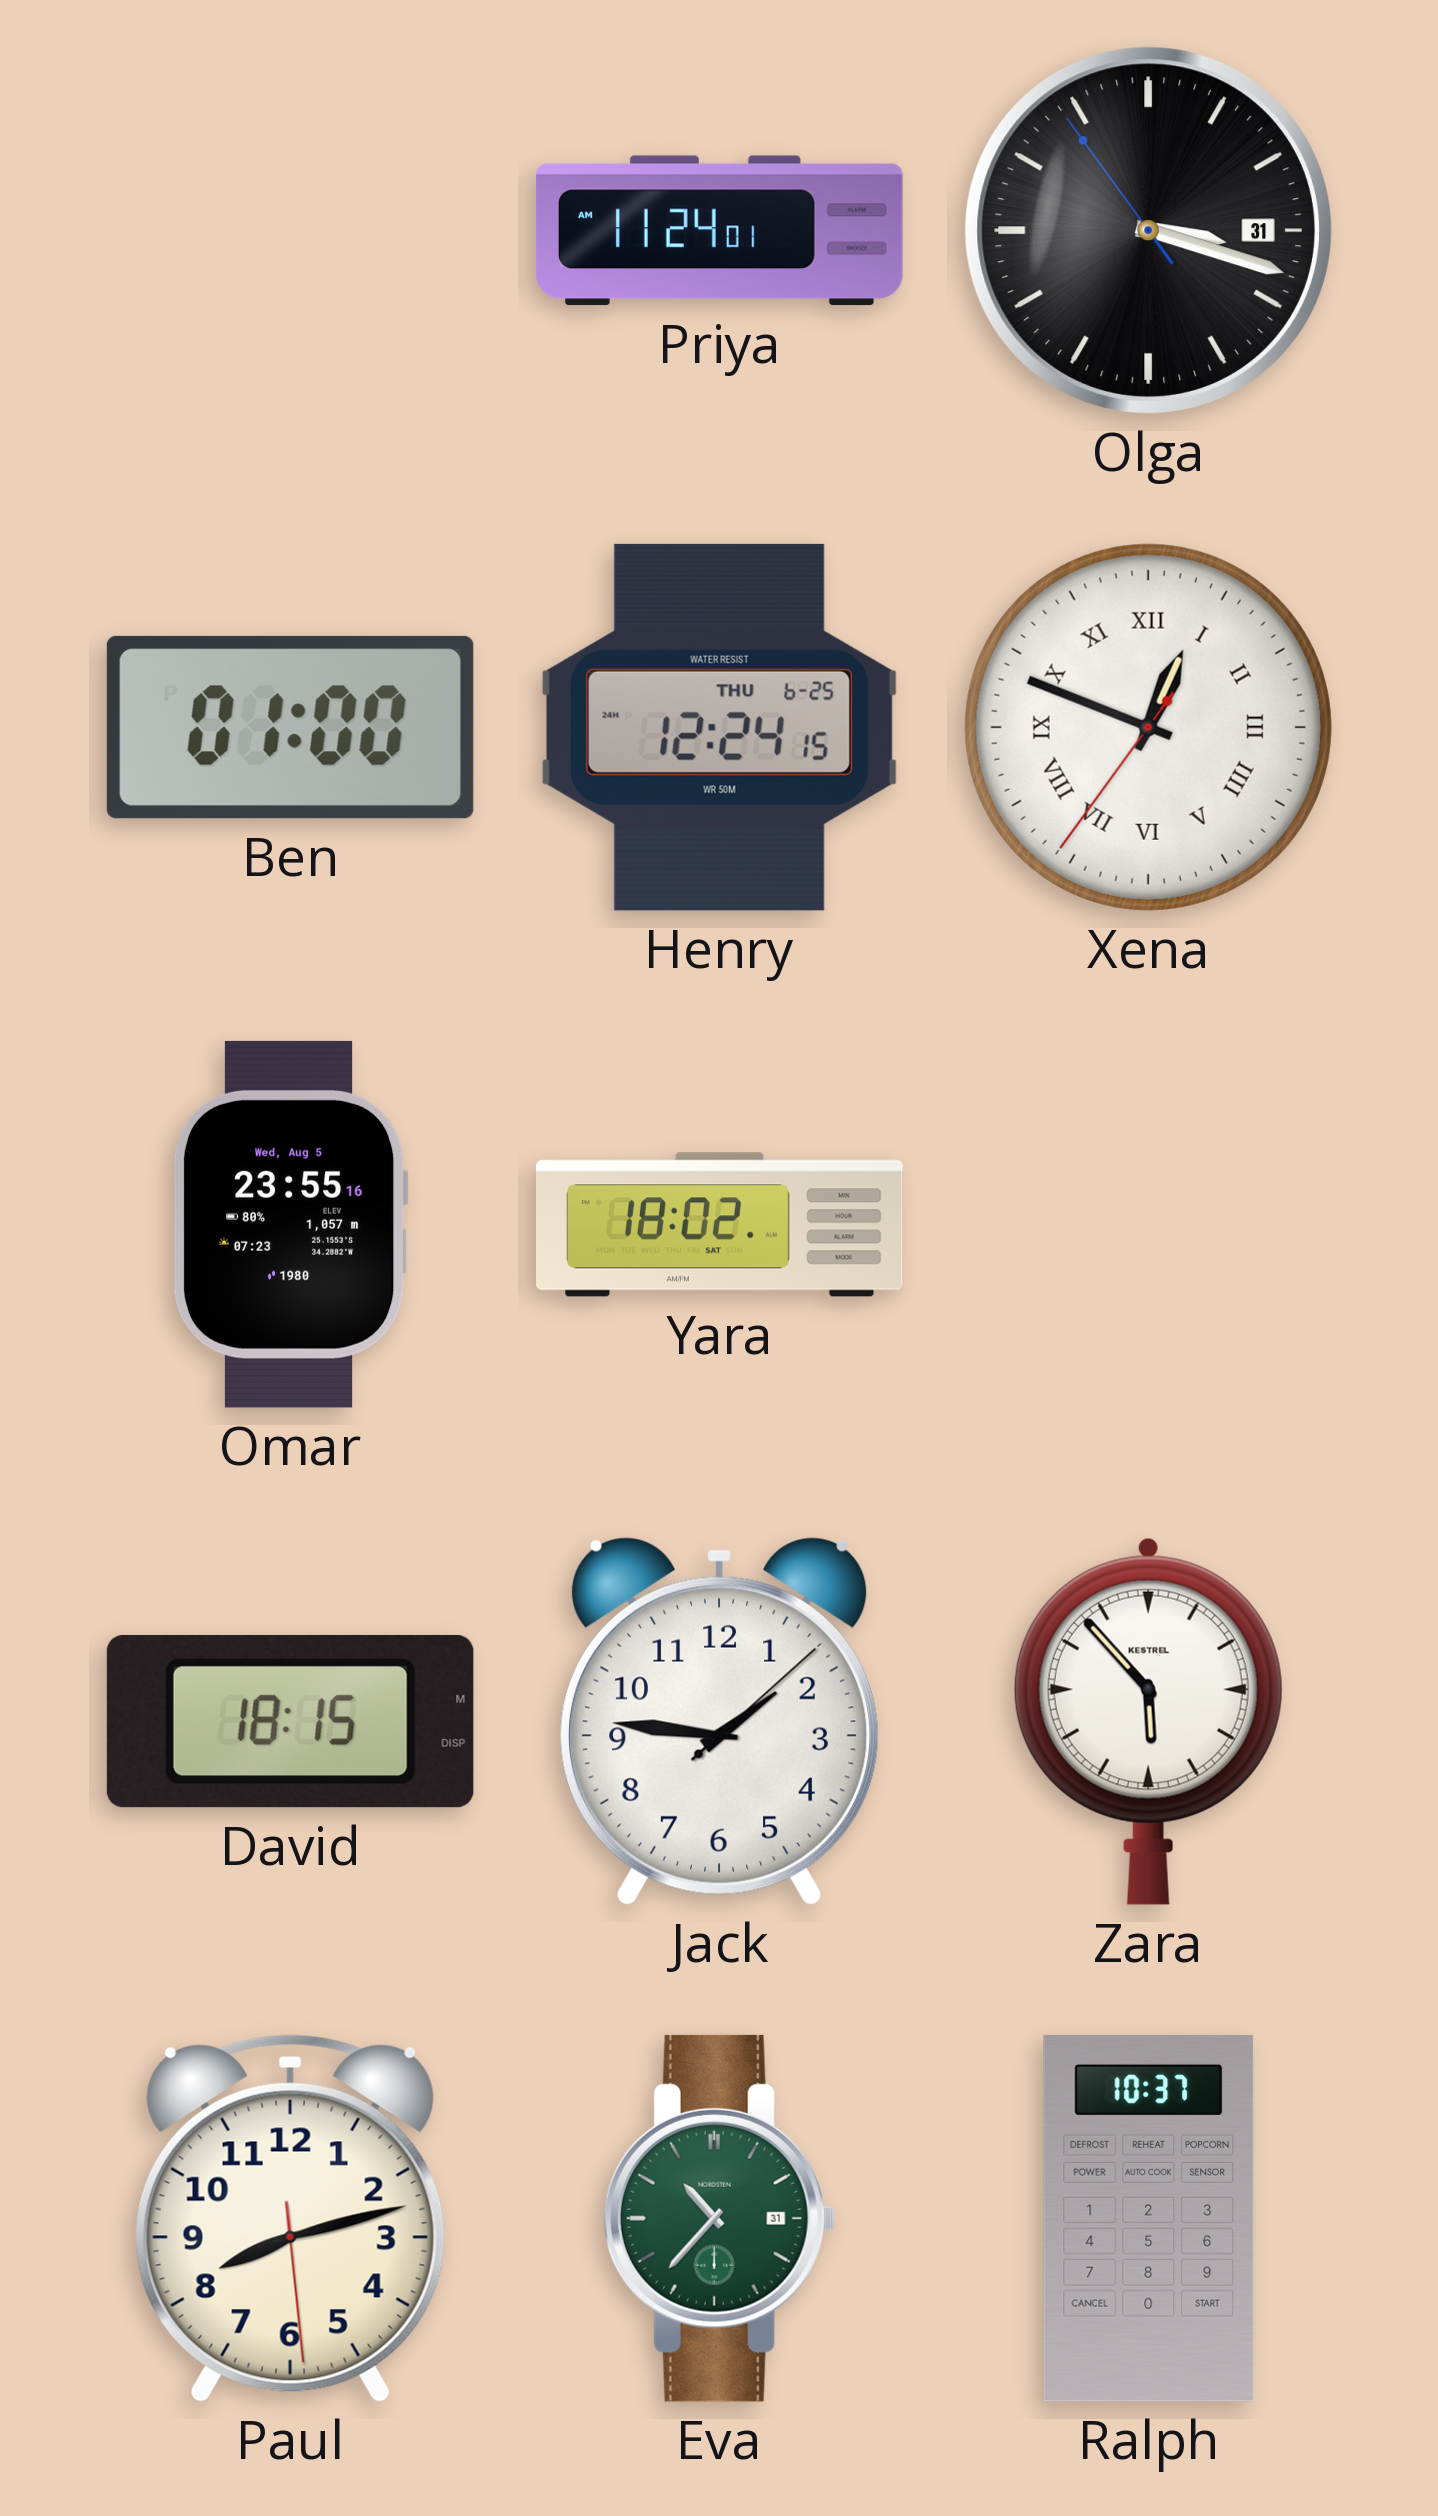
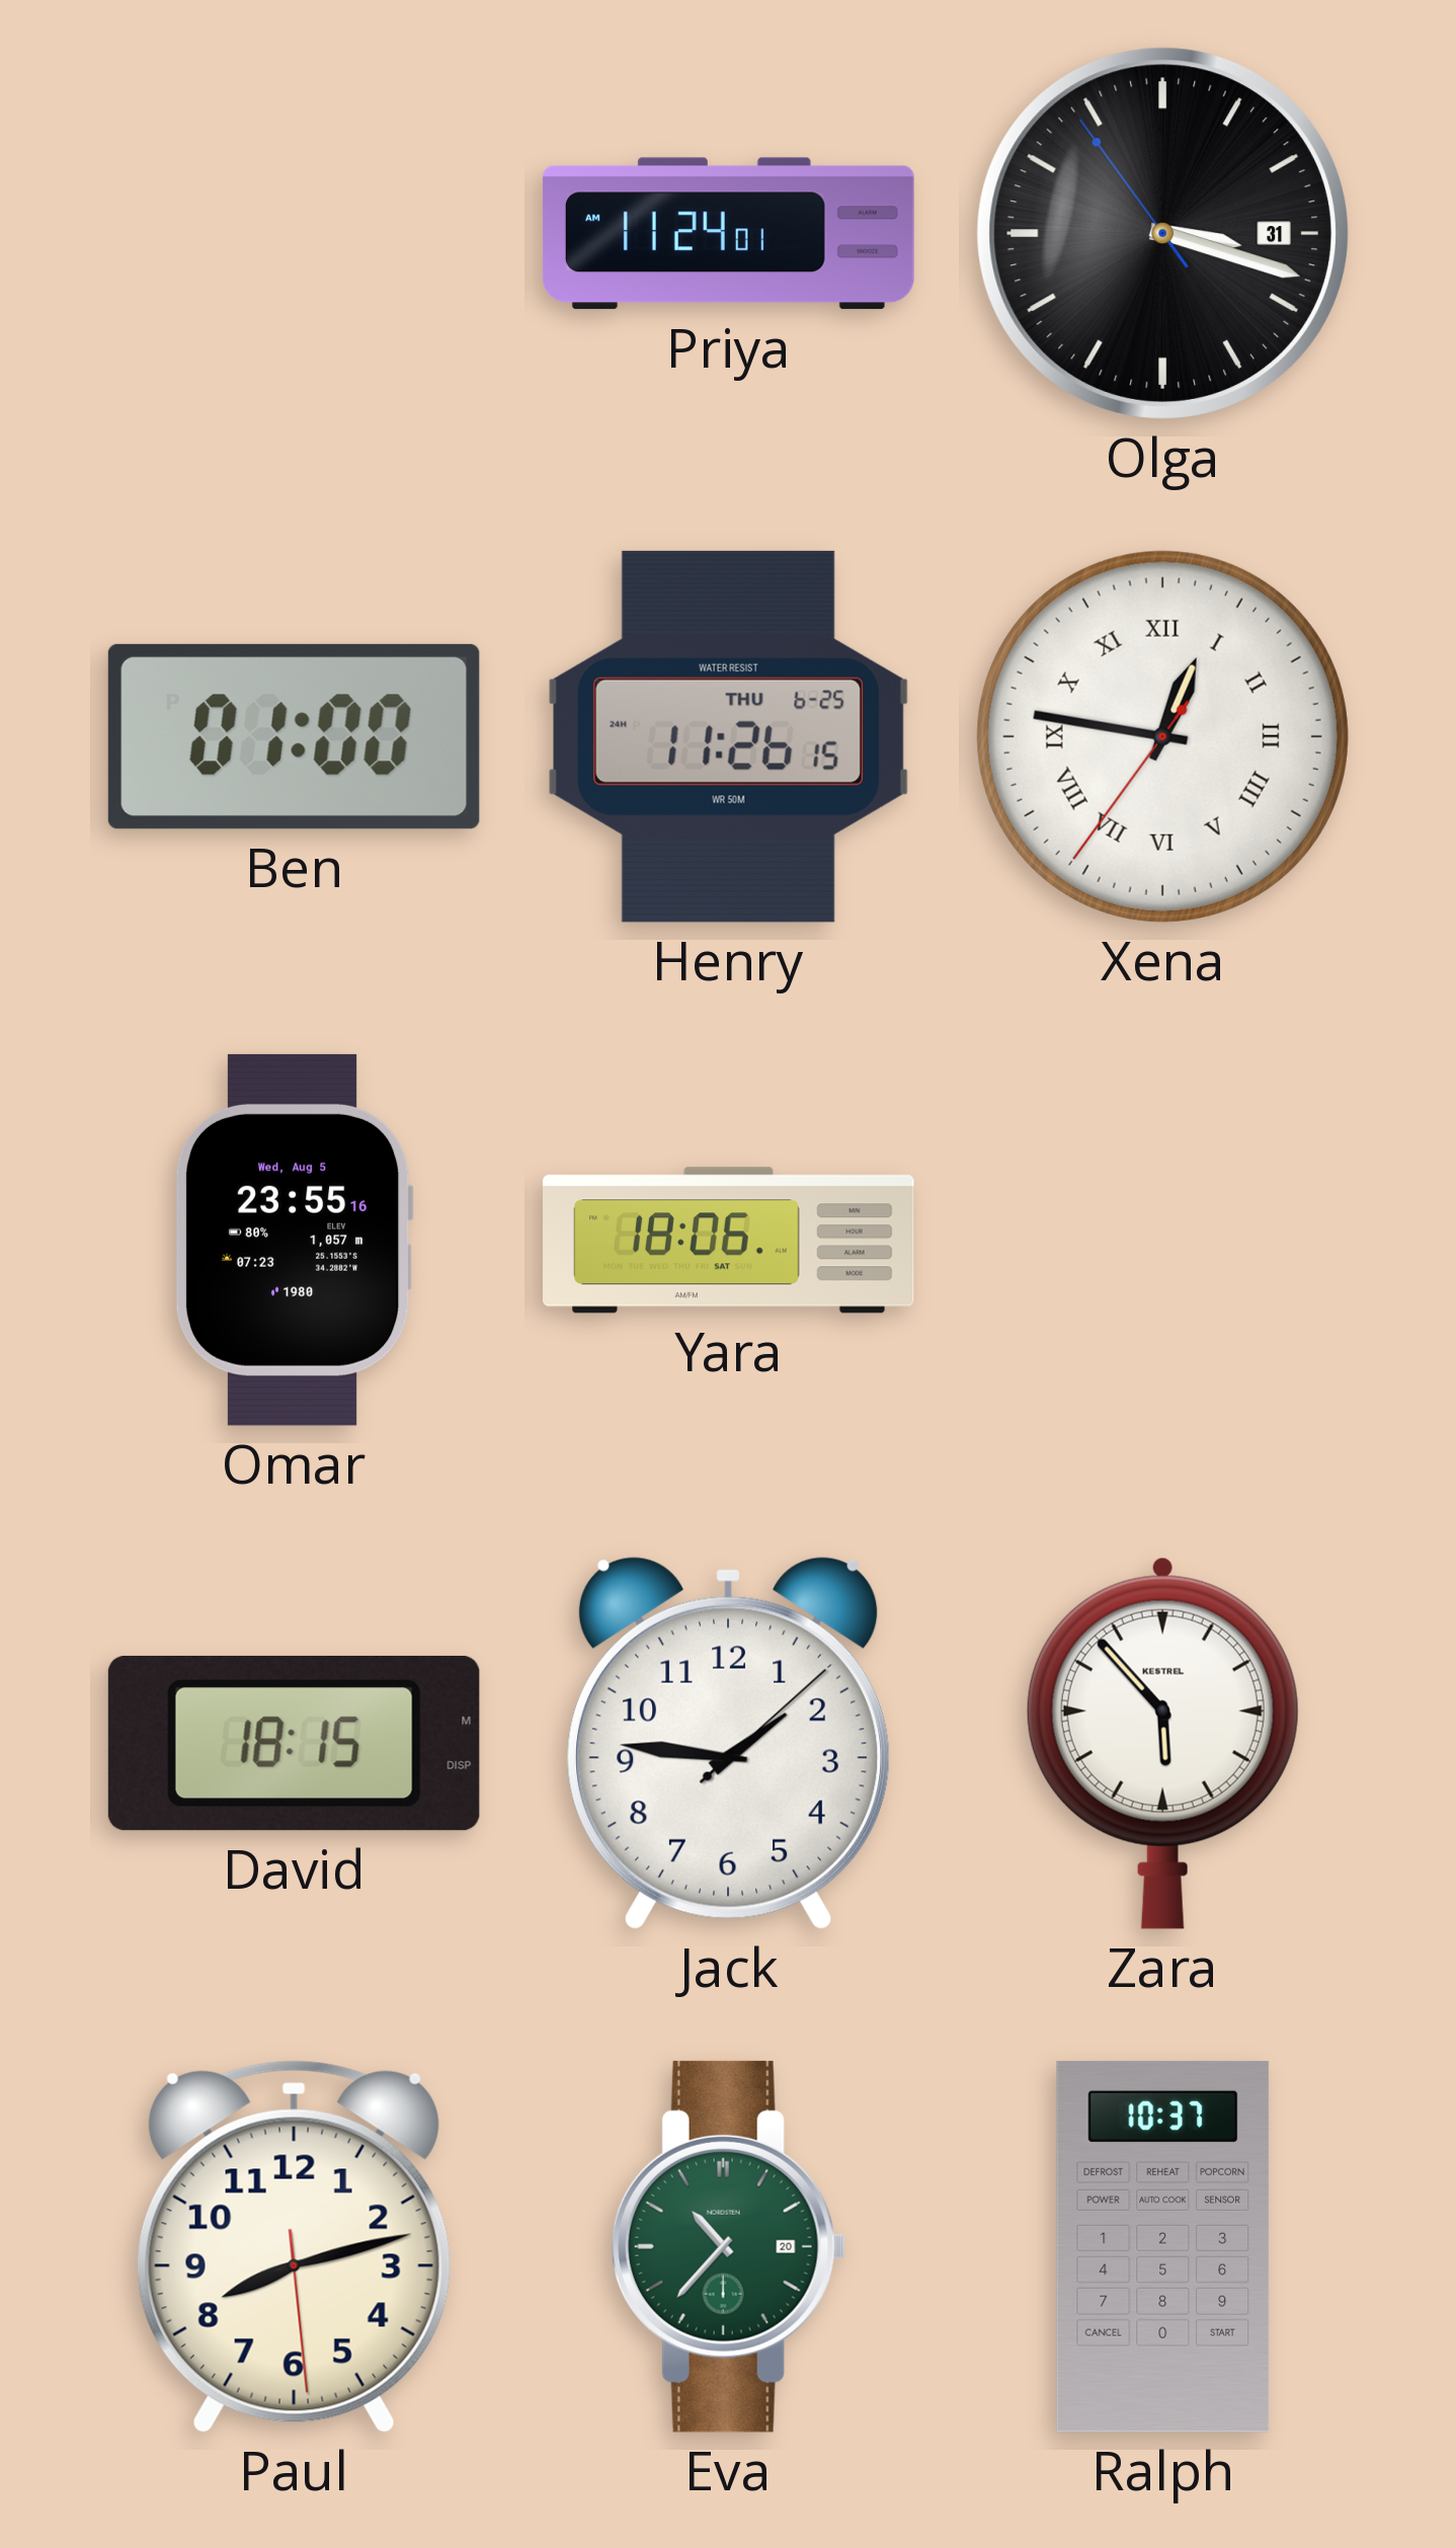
Henry: 12:24 -> 11:26
Xena: 12:48 -> 12:46
Yara: 18:02 -> 18:06
Eva date: 31 -> 20
